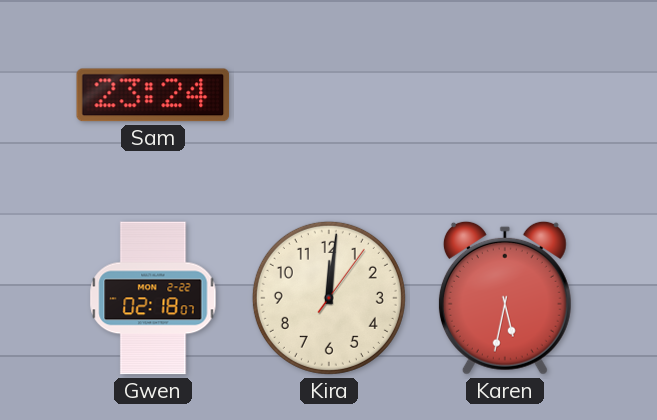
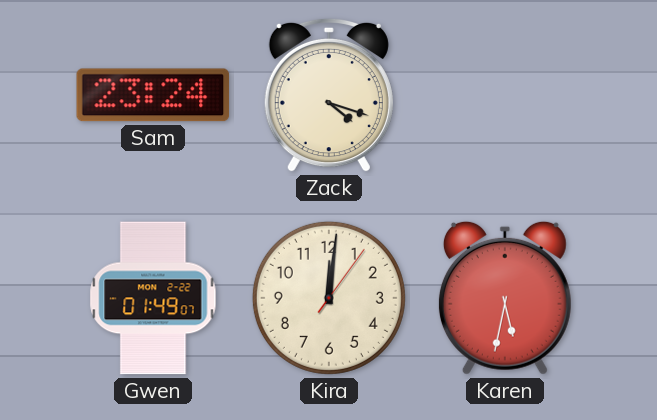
Zack: none -> 4:18
Gwen: 02:18 -> 01:49
